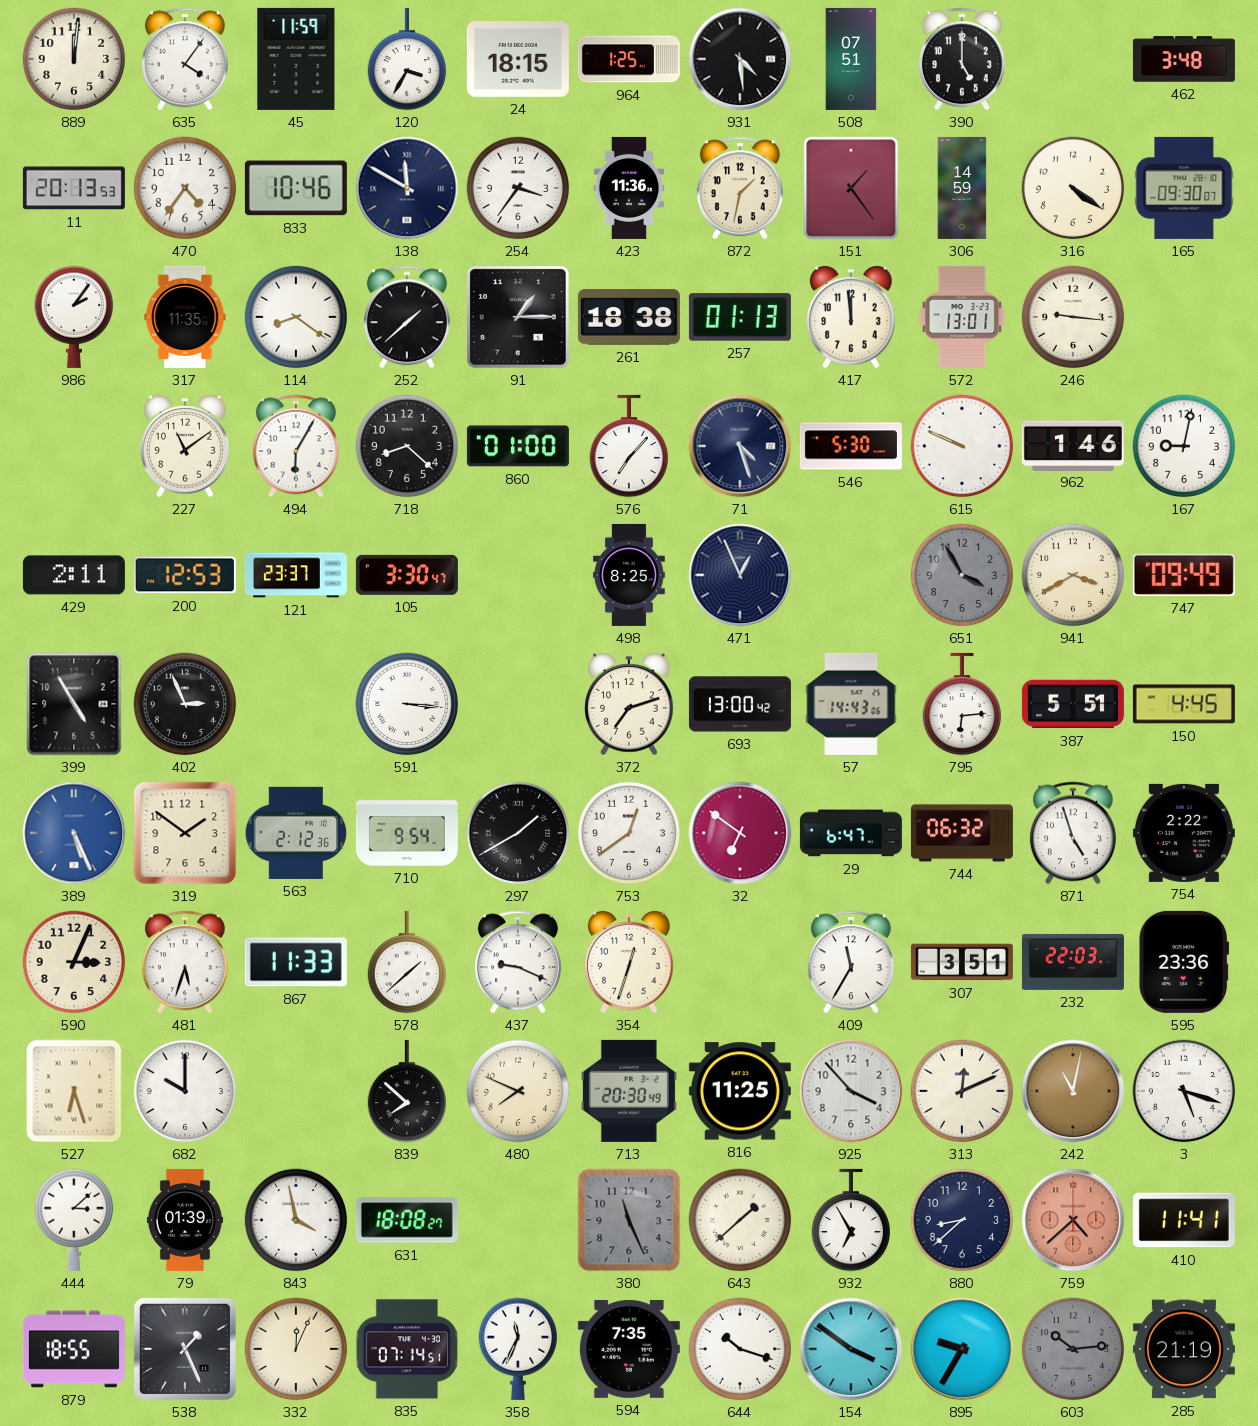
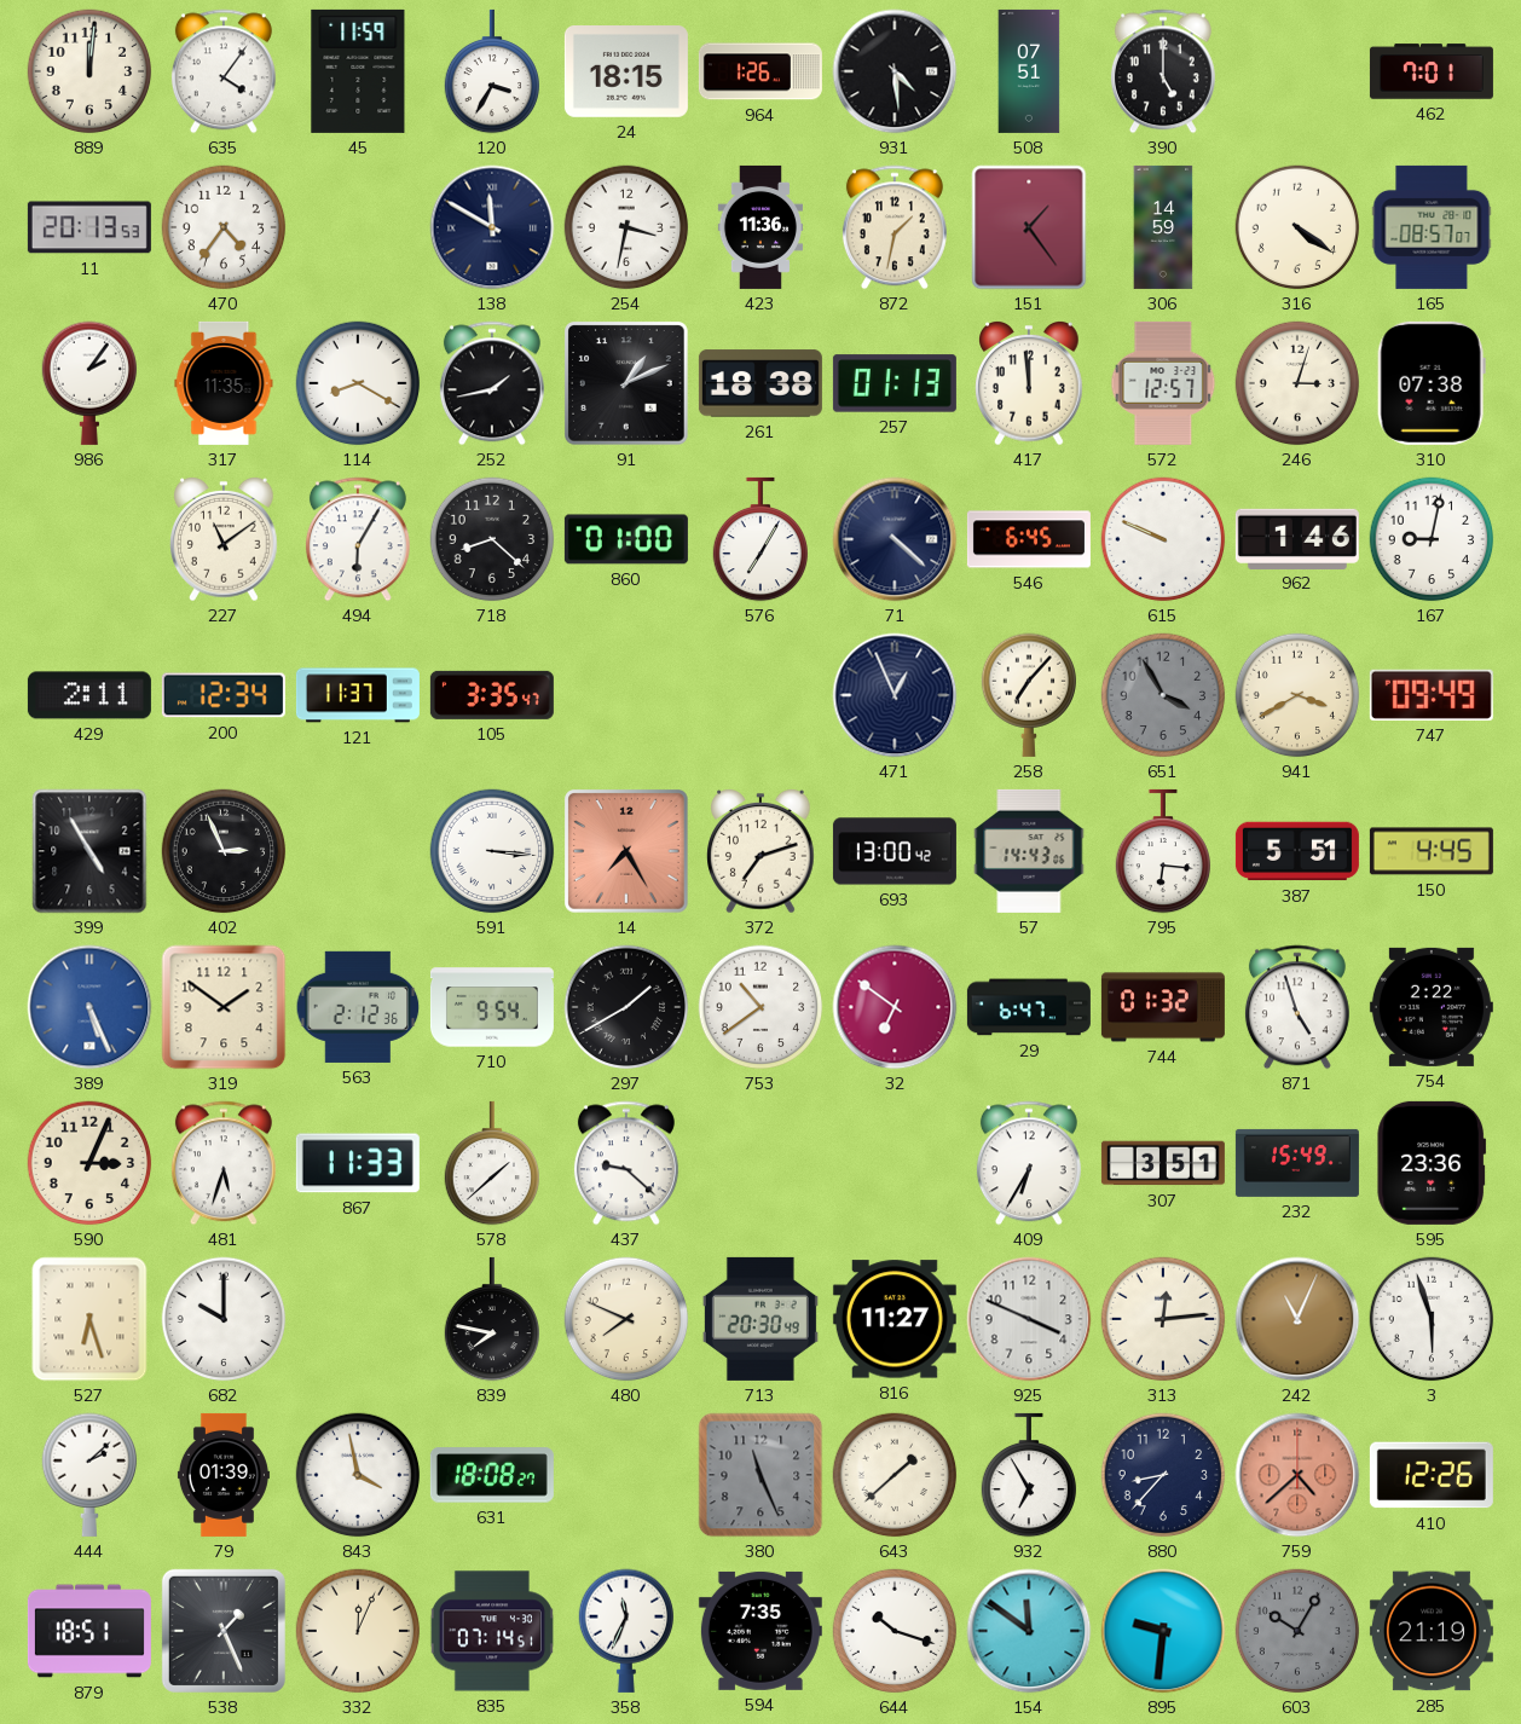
964: 1:25 -> 1:26
462: 3:48 -> 7:01
833: 10:46 -> none
254: 3:36 -> 3:32
165: 09:30 -> 08:57
114: 8:21 -> 8:20
252: 1:38 -> 1:43
91: 1:15 -> 1:11
572: 13:01 -> 12:57
246: 9:16 -> 3:03
310: none -> 07:38
576: 7:07 -> 7:05
71: 4:27 -> 4:22
546: 5:30 -> 6:45
200: 12:53 -> 12:34
121: 23:37 -> 11:37
105: 3:30 -> 3:35
498: 8:25 -> none
258: none -> 7:07
14: none -> 7:25
795: 6:14 -> 6:16
753: 12:39 -> 10:39
744: 06:32 -> 01:32
437: 9:19 -> 9:22
354: 12:33 -> none
409: 11:35 -> 6:35
232: 22:03 -> 15:49
839: 7:52 -> 7:47
816: 11:25 -> 11:27
925: 3:53 -> 3:49
313: 12:11 -> 12:14
242: 11:02 -> 11:04
3: 5:18 -> 5:57
444: 3:08 -> 2:08
880: 8:38 -> 8:37
410: 11:41 -> 12:26
879: 18:55 -> 18:51
154: 3:51 -> 11:51
895: 9:35 -> 9:31
603: 10:14 -> 10:05
